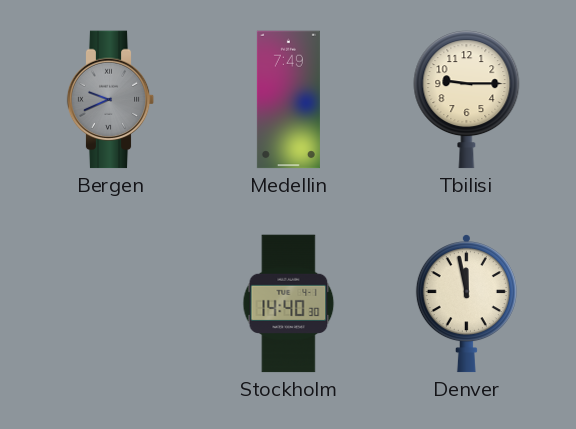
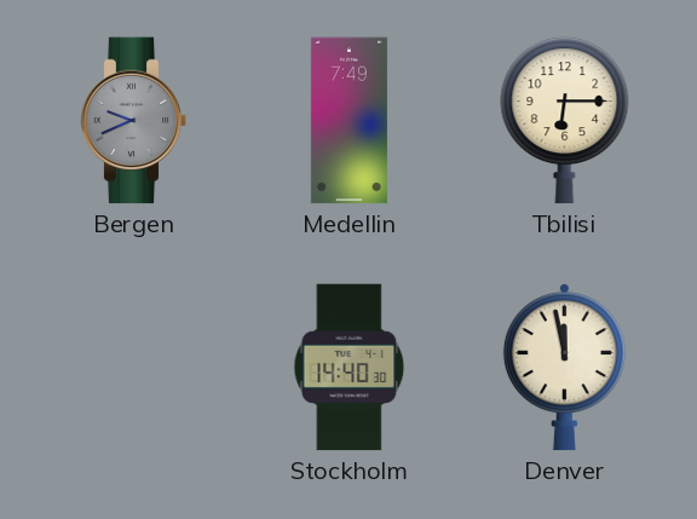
Tbilisi: 9:15 -> 6:15
